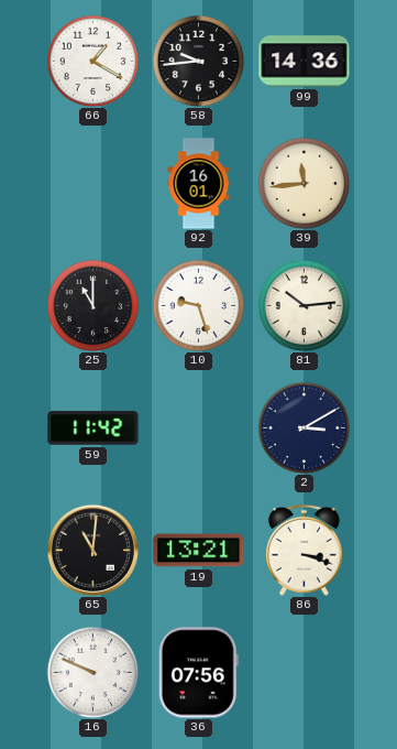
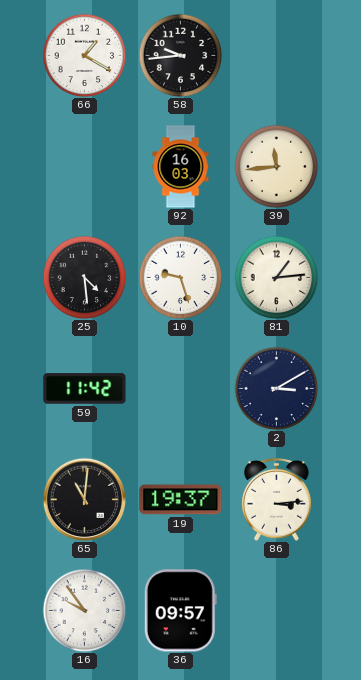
99: 14:36 -> none
92: 16:01 -> 16:03
25: 11:00 -> 4:29
81: 10:14 -> 1:14
19: 13:21 -> 19:37
86: 3:18 -> 3:14
16: 9:49 -> 9:54
36: 07:56 -> 09:57
